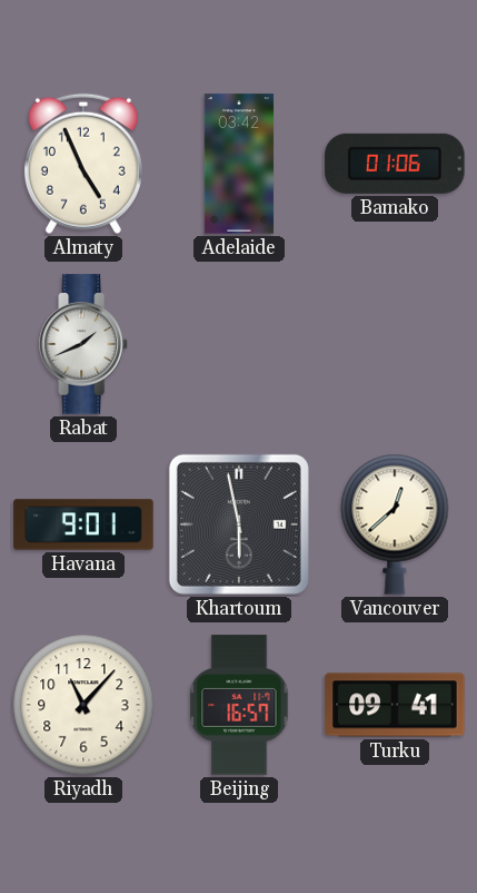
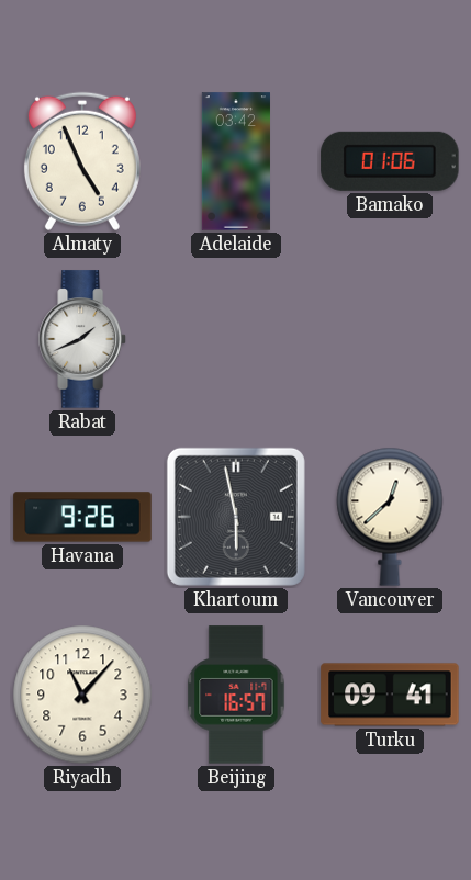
Havana: 9:01 -> 9:26
